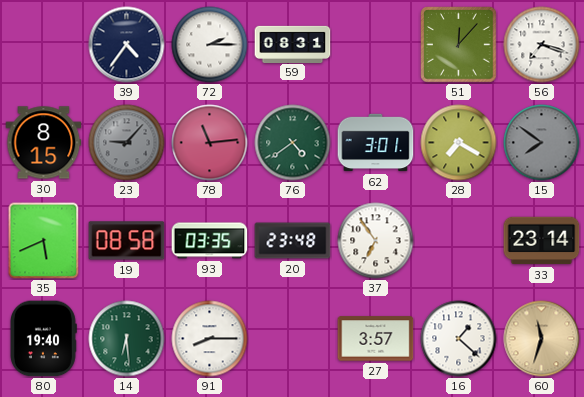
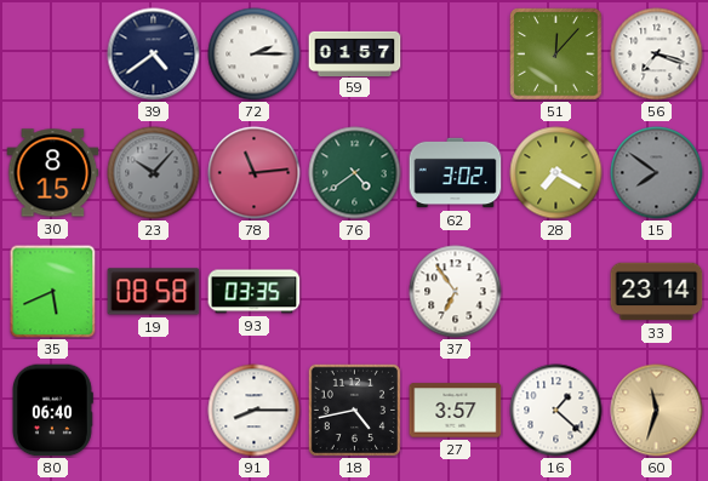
39: 4:36 -> 4:39
59: 08:31 -> 01:57
23: 9:07 -> 10:07
62: 3:01 -> 3:02
20: 23:48 -> none
80: 19:40 -> 06:40
14: 6:29 -> none
18: none -> 4:43
